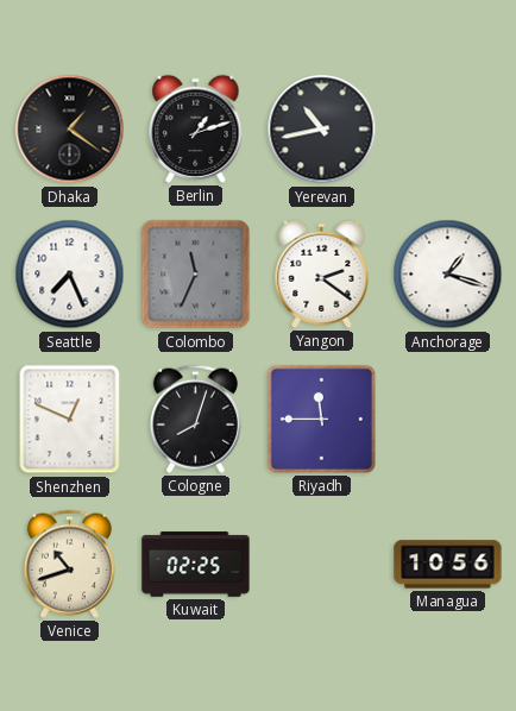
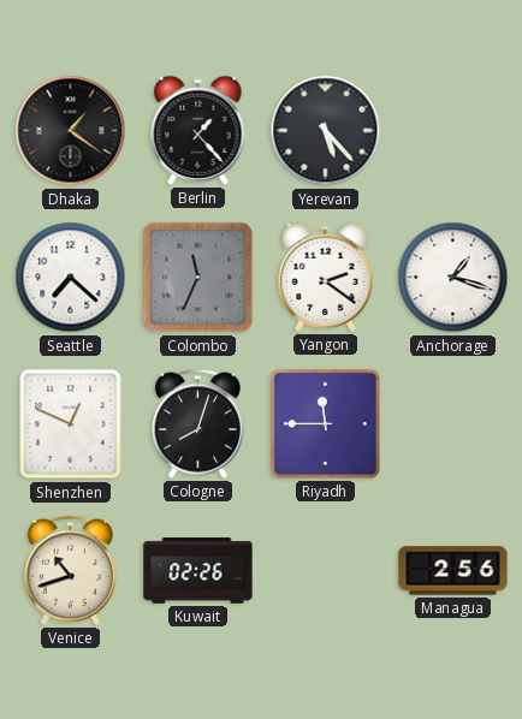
Berlin: 1:12 -> 1:23
Yerevan: 10:43 -> 5:23
Seattle: 7:26 -> 7:22
Kuwait: 02:25 -> 02:26
Managua: 10:56 -> 2:56
